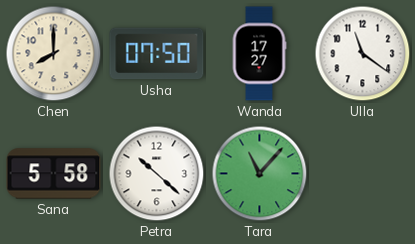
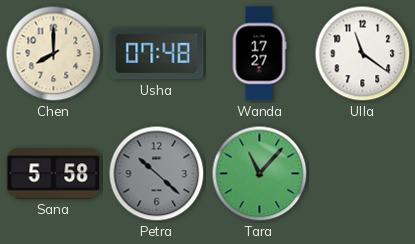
Usha: 07:50 -> 07:48
Petra dial: white -> grey
